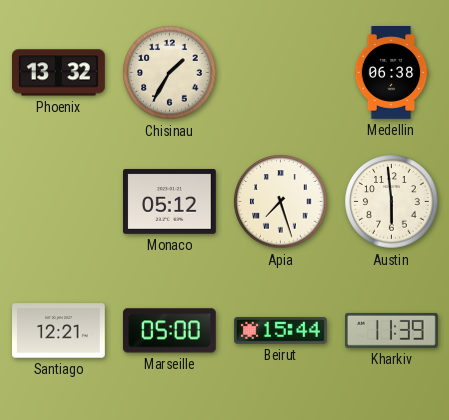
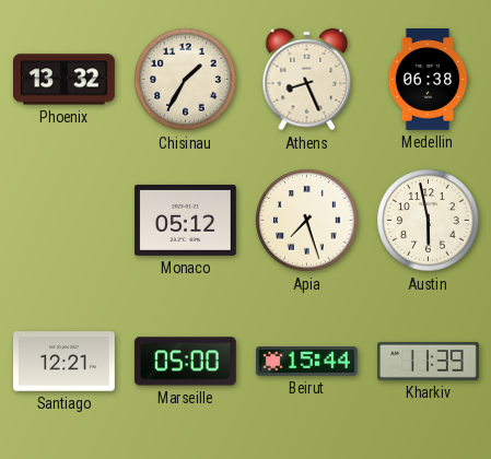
Athens: none -> 8:26
Austin: 5:59 -> 5:58
